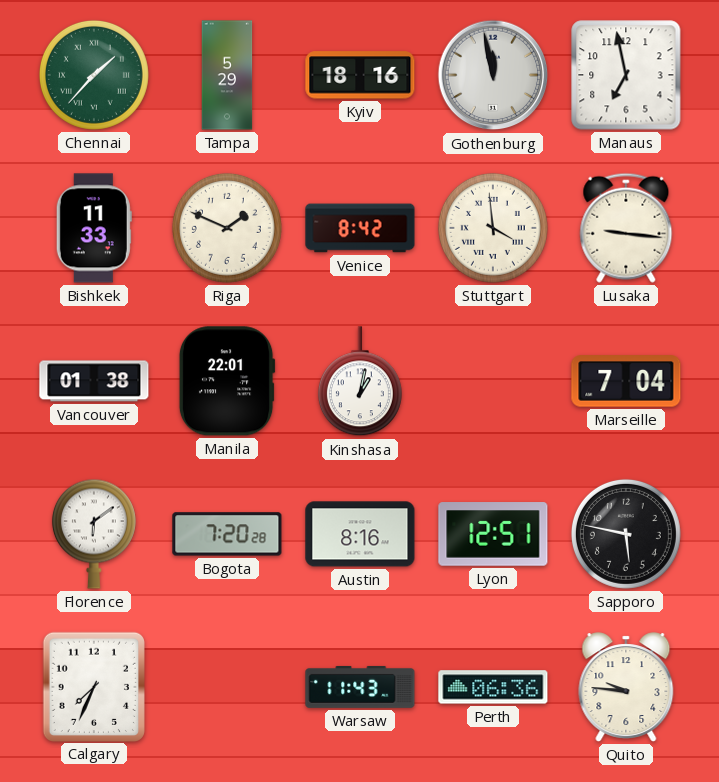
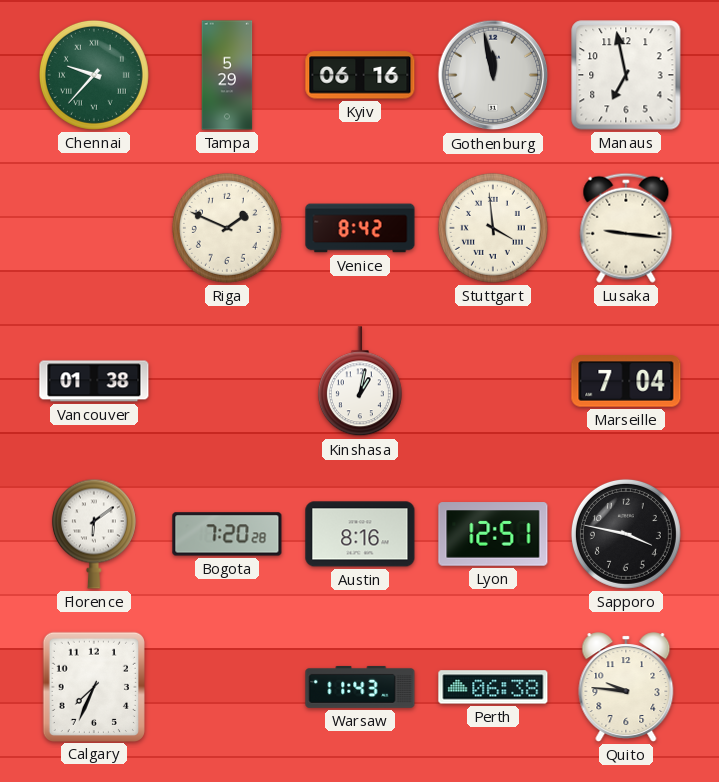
Chennai: 1:37 -> 9:37
Kyiv: 18:16 -> 06:16
Bishkek: 11:33 -> none
Manila: 22:01 -> none
Sapporo: 5:47 -> 3:47
Perth: 06:36 -> 06:38
